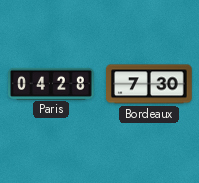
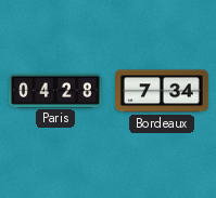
Bordeaux: 7:30 -> 7:34
